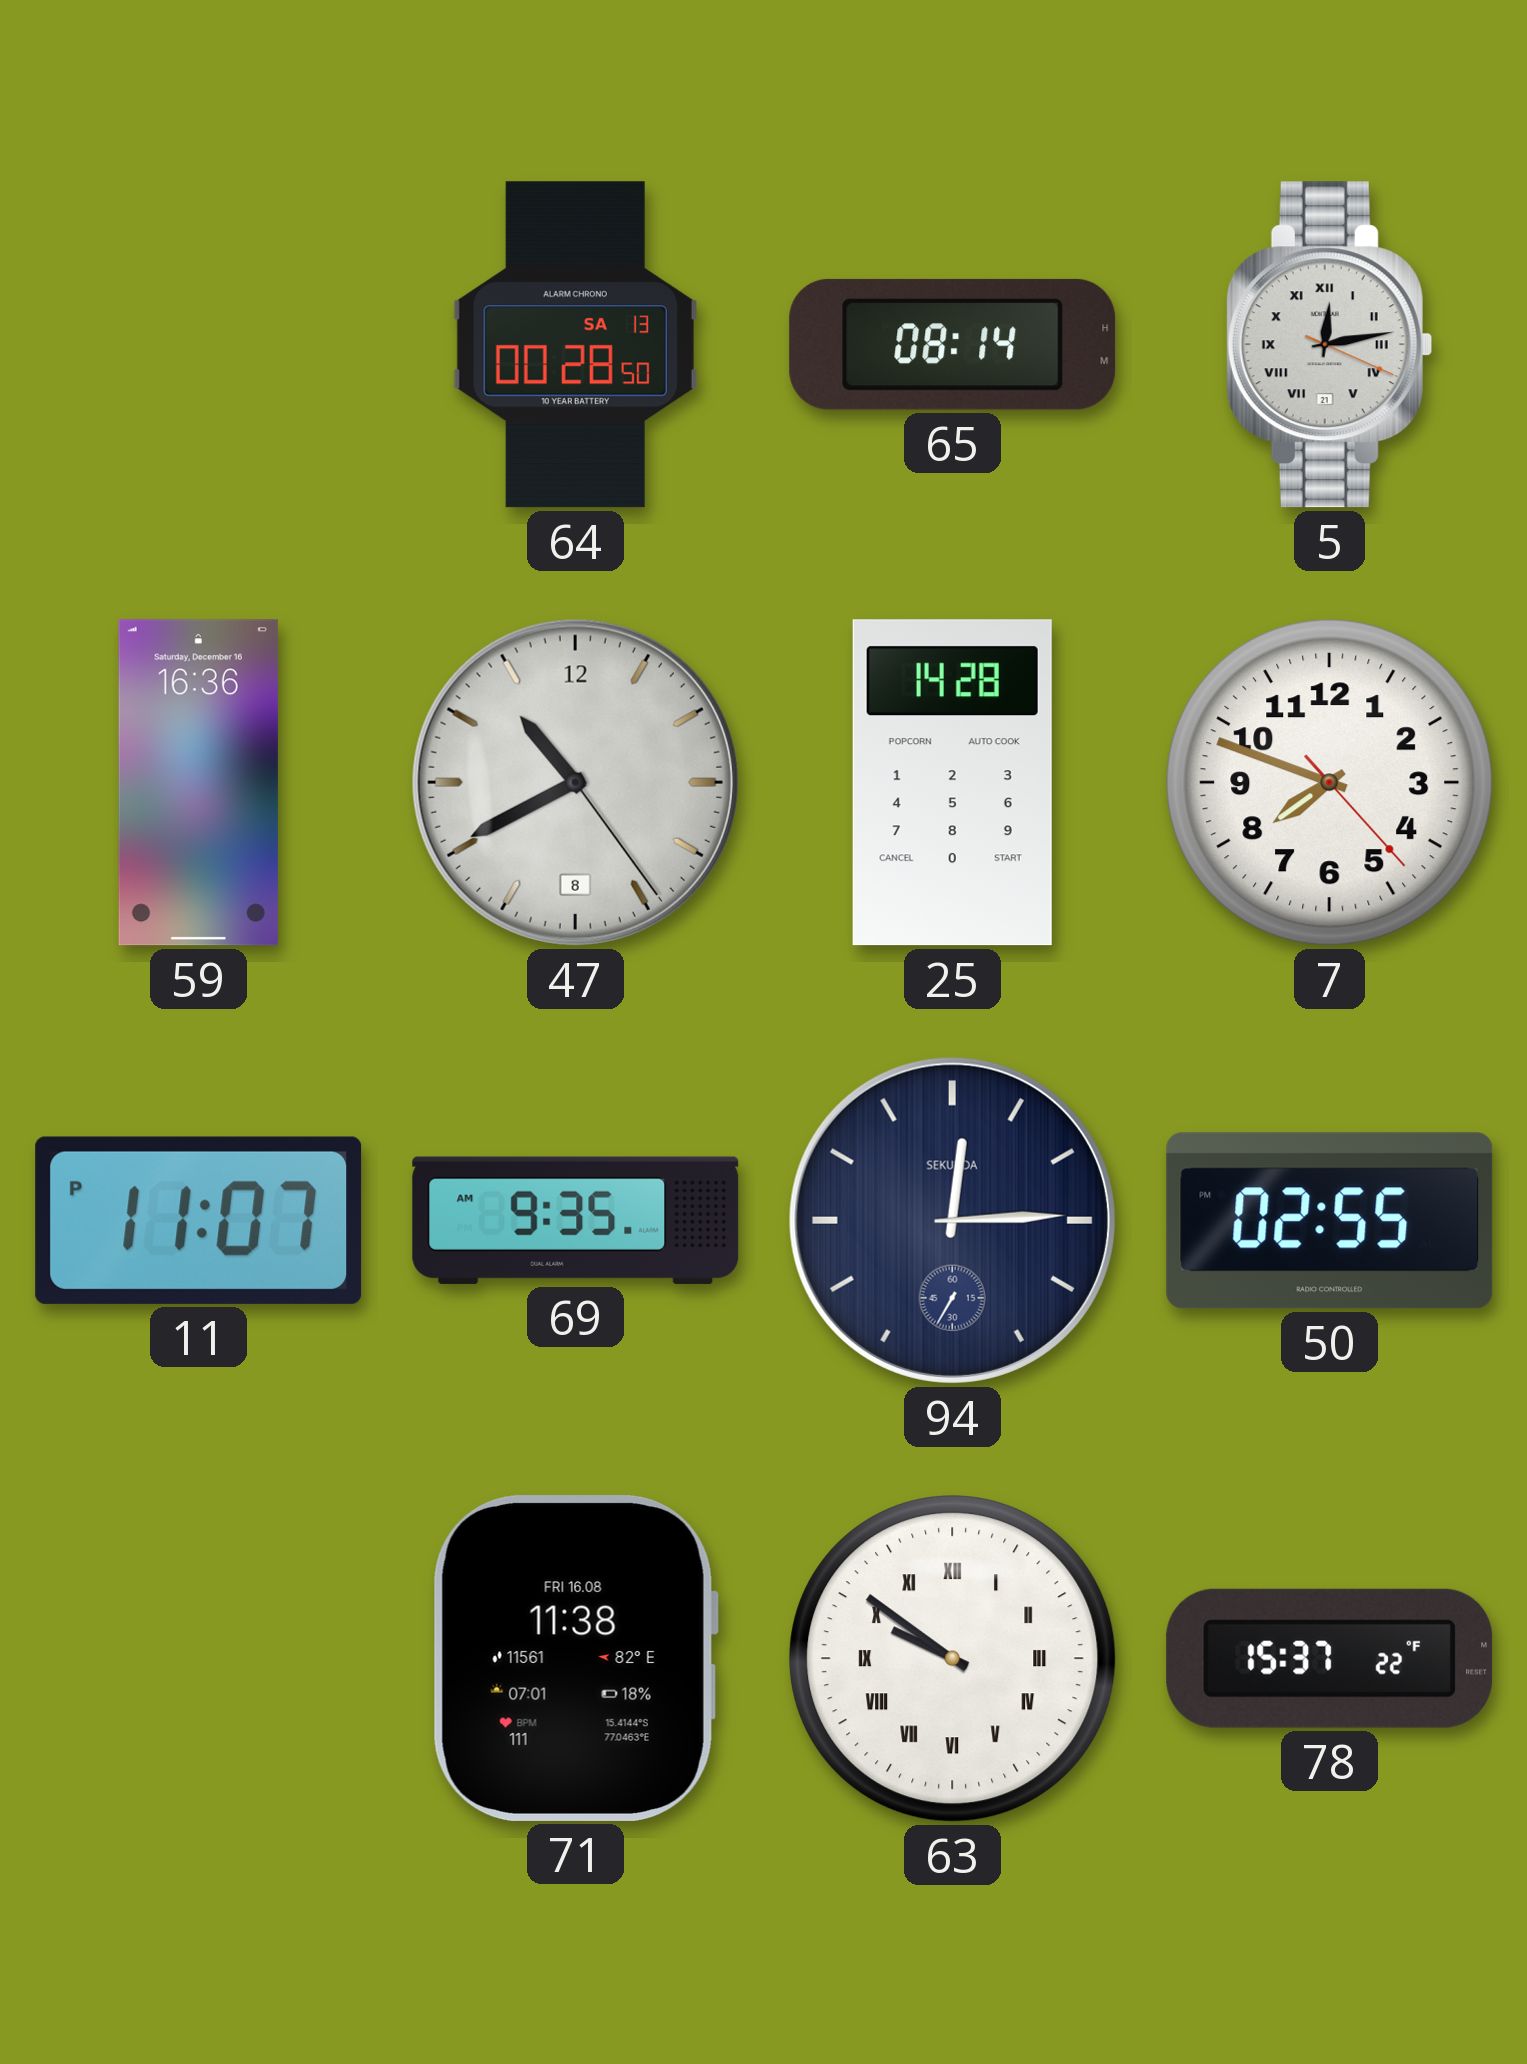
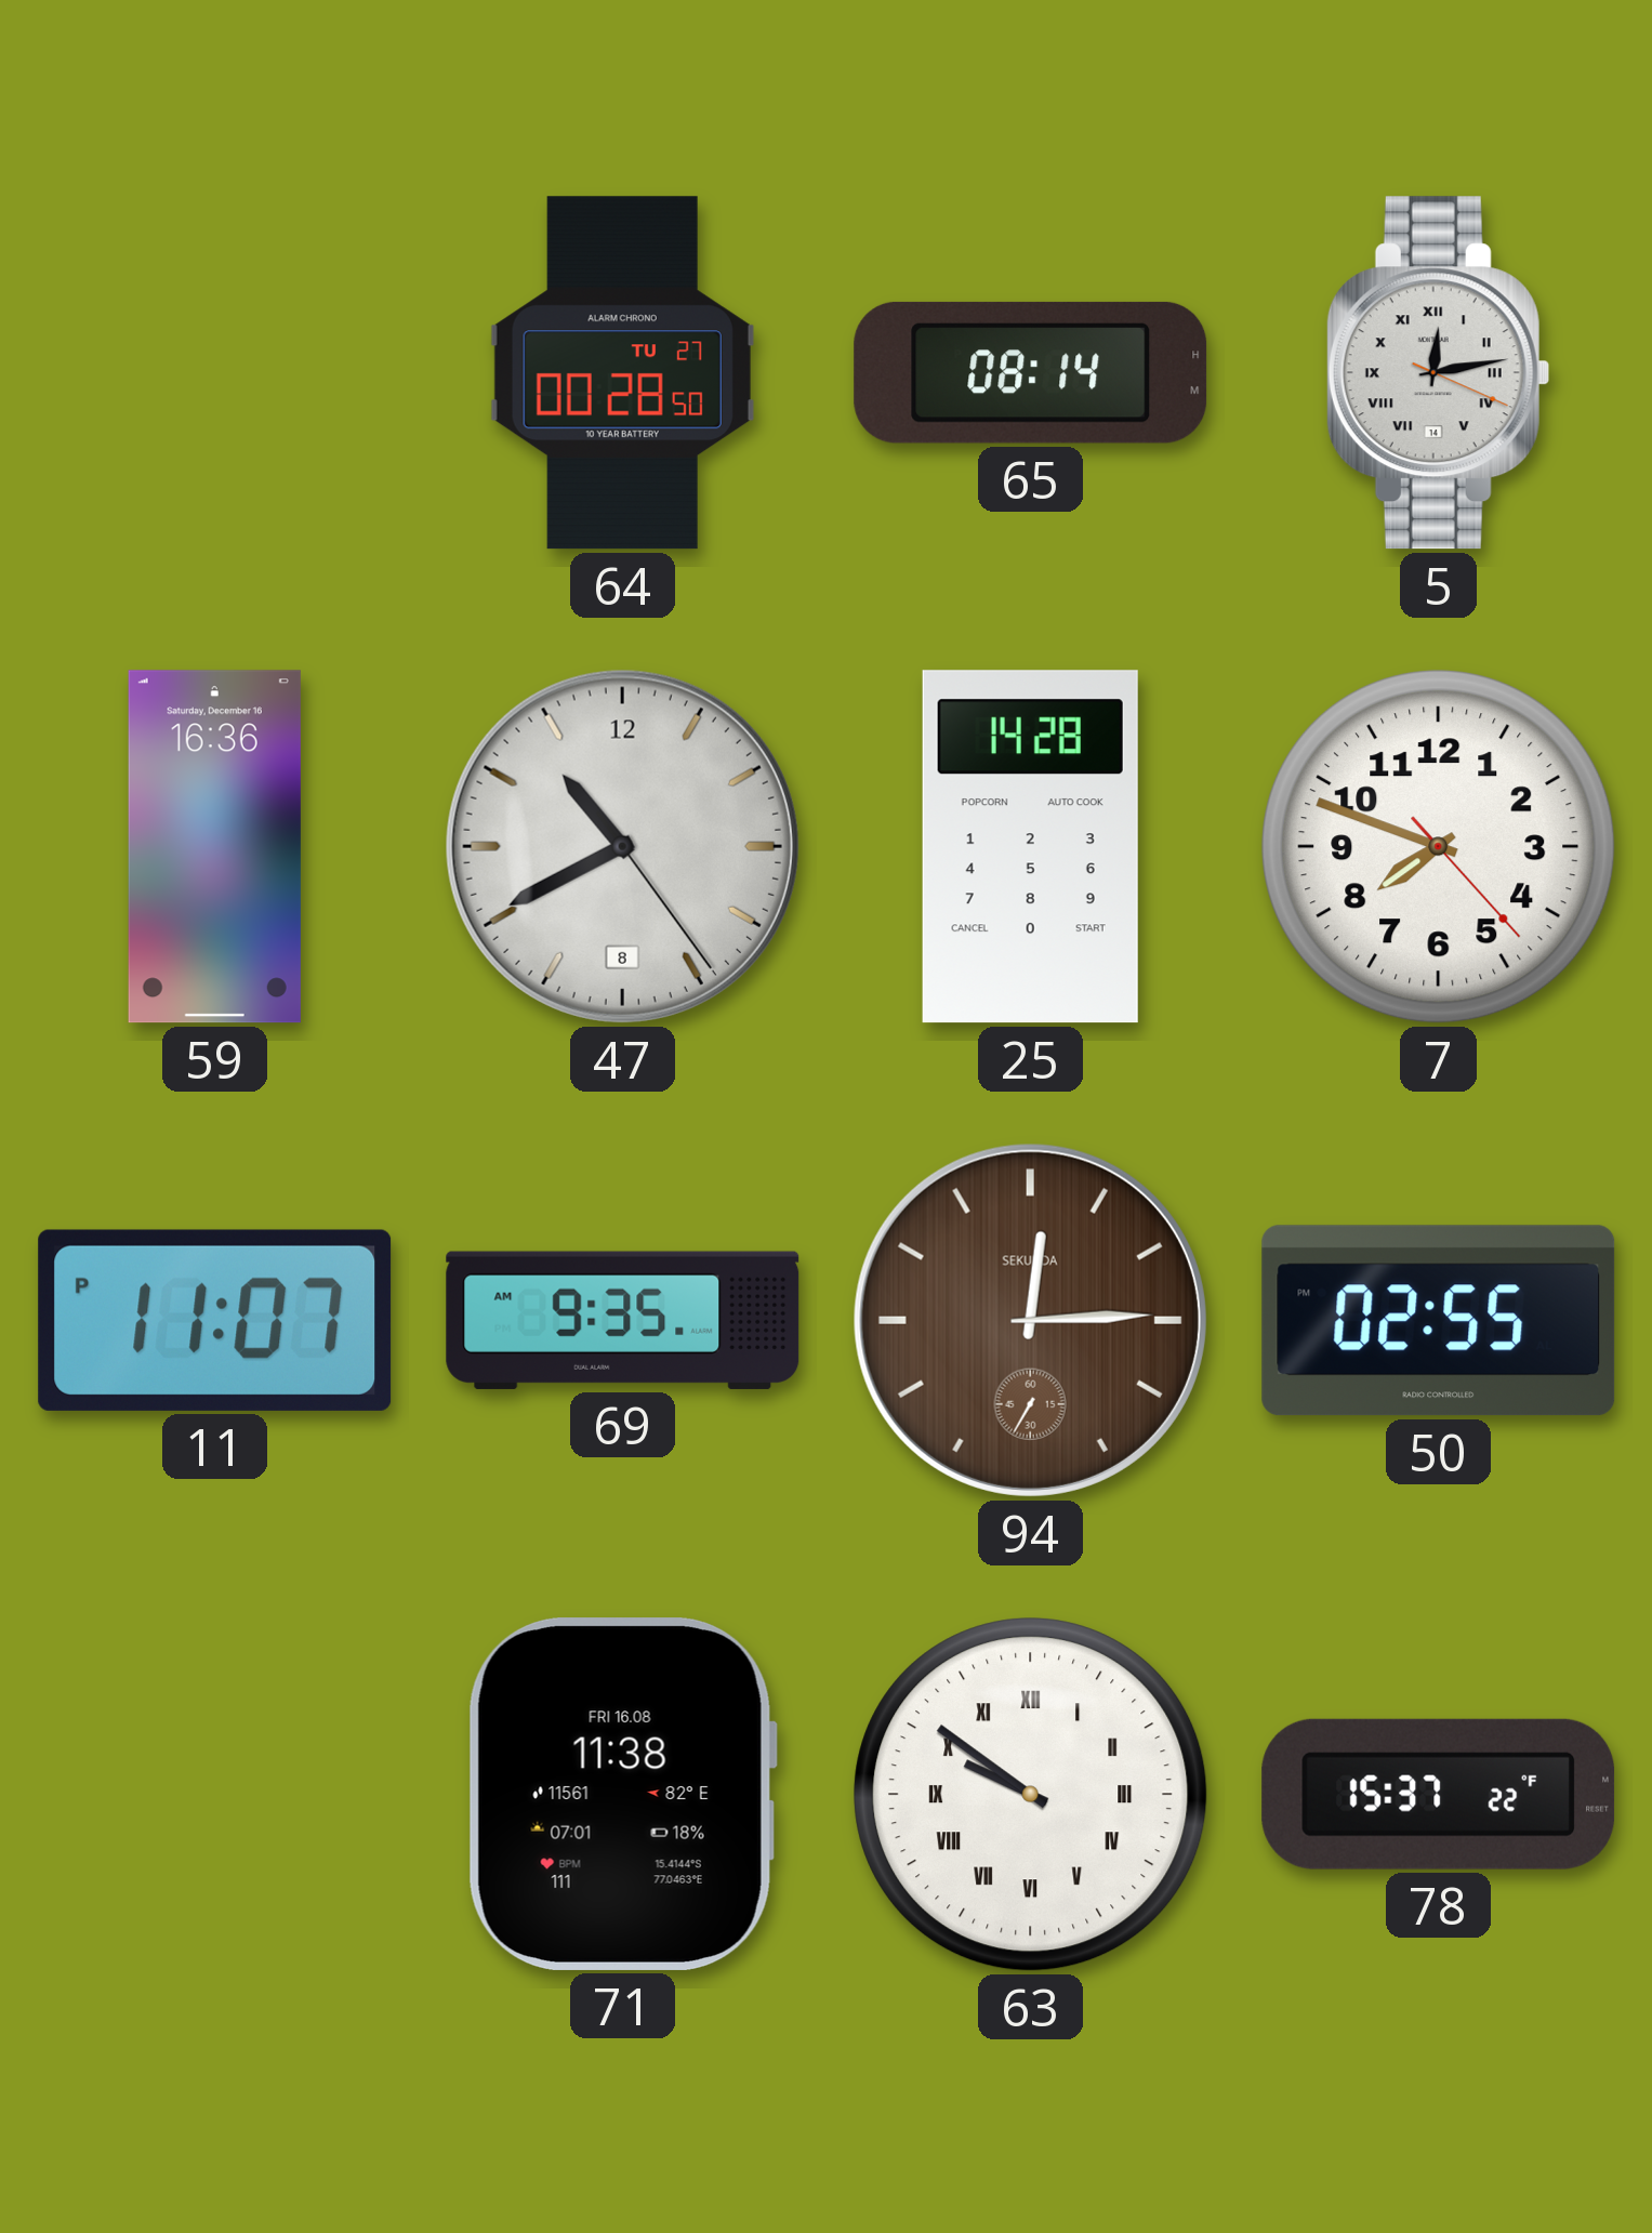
64 date: SA 13 -> TU 27
5 date: 21 -> 14
94 dial: navy -> brown
